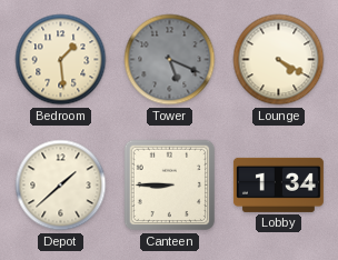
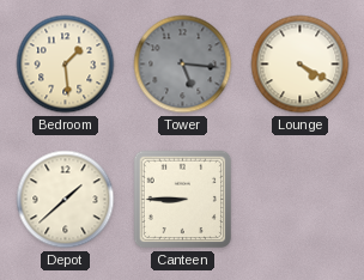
Tower: 5:19 -> 5:16
Lobby: 1:34 -> none
